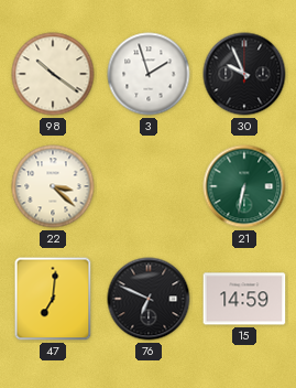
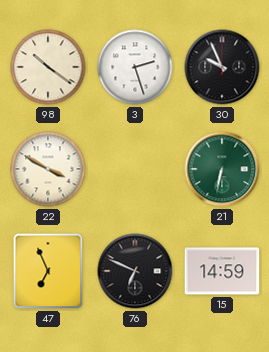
3: 1:57 -> 2:27
22: 3:22 -> 3:50
47: 7:01 -> 6:56
